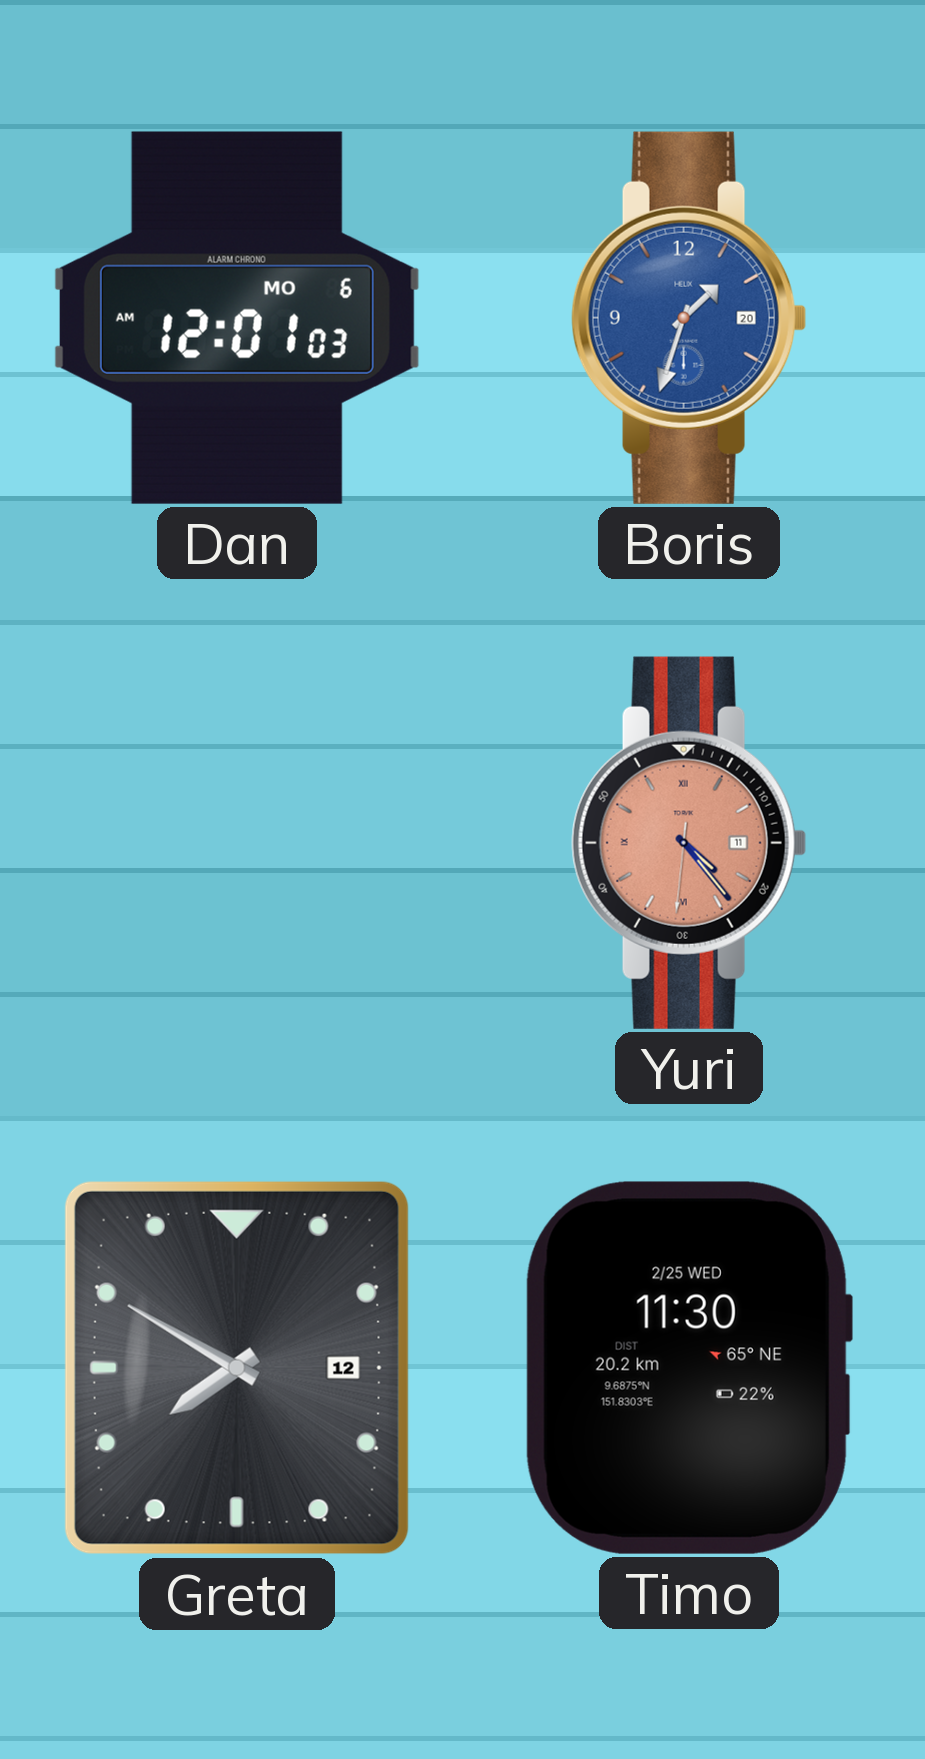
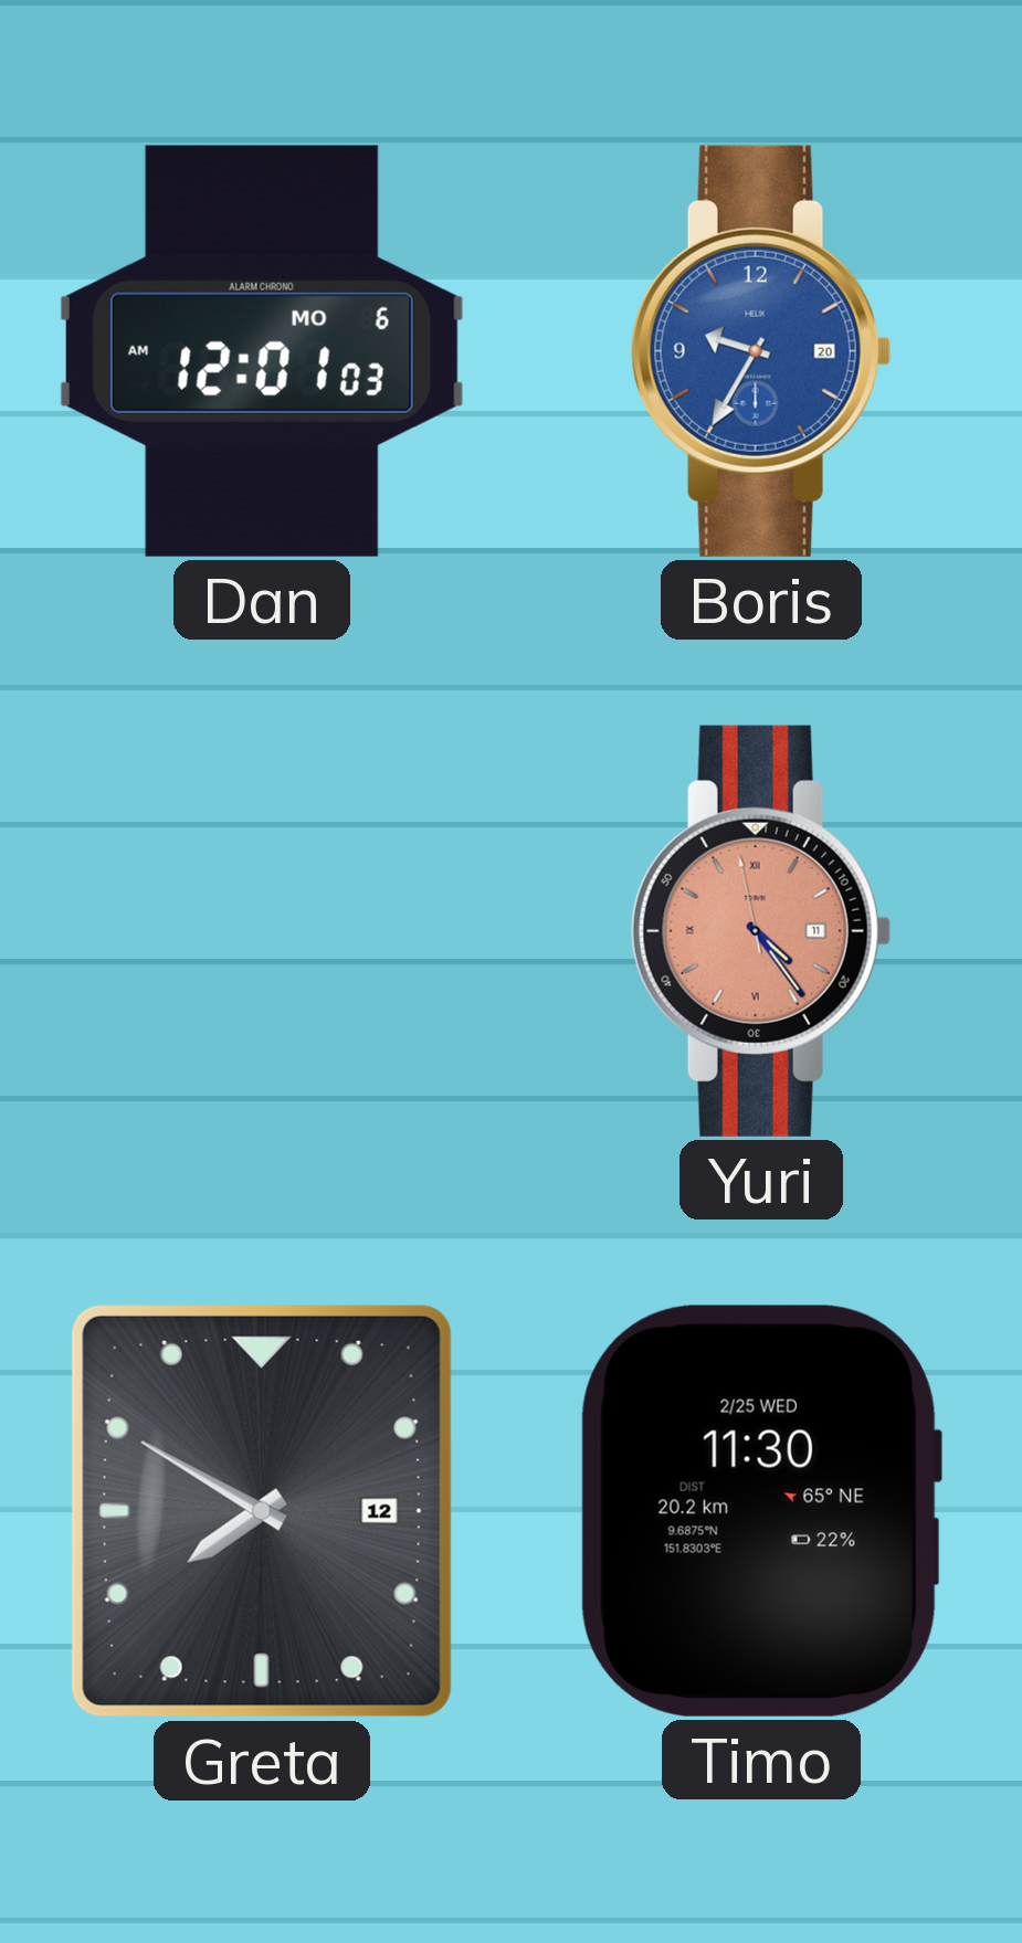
Boris: 1:33 -> 9:35
Yuri: 4:23:31 -> 4:23:58
